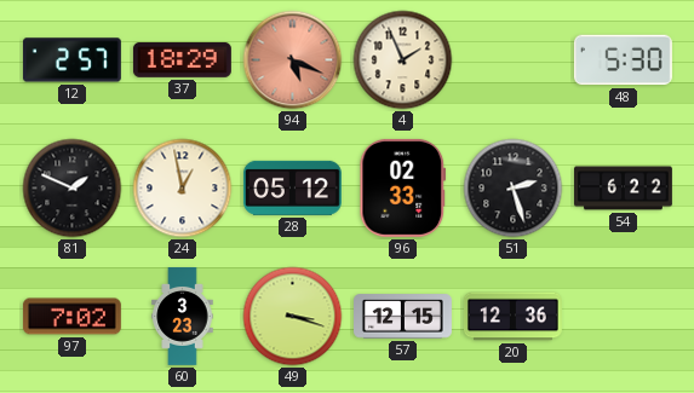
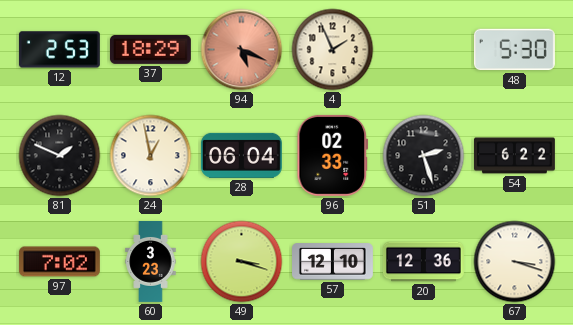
12: 2:57 -> 2:53
28: 05:12 -> 06:04
57: 12:15 -> 12:10
67: none -> 3:18
